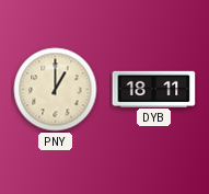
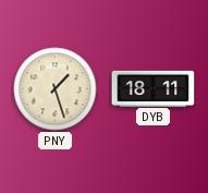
PNY: 1:00 -> 1:27
